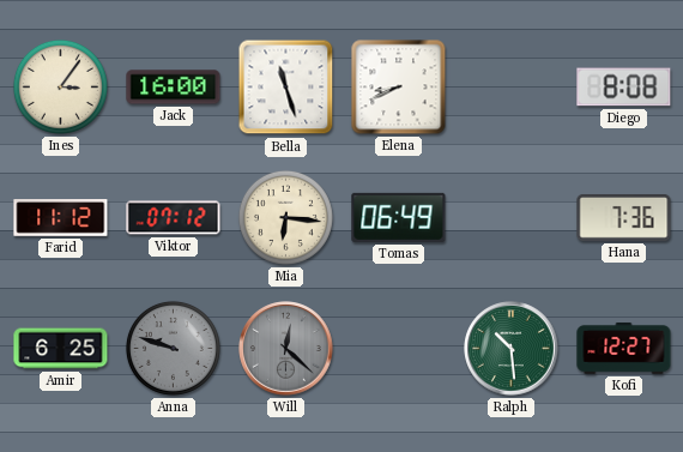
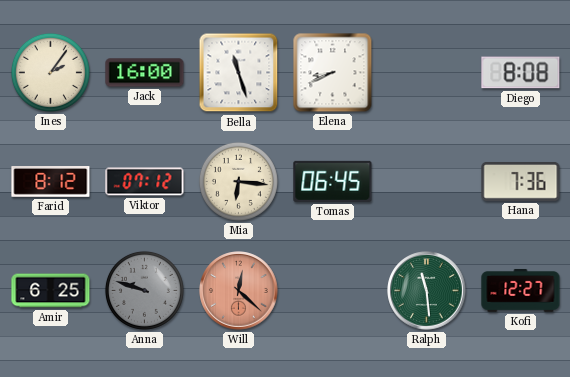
Ines: 3:06 -> 2:06
Farid: 11:12 -> 8:12
Tomas: 06:49 -> 06:45
Will dial: grey -> salmon
Ralph: 10:29 -> 11:29
